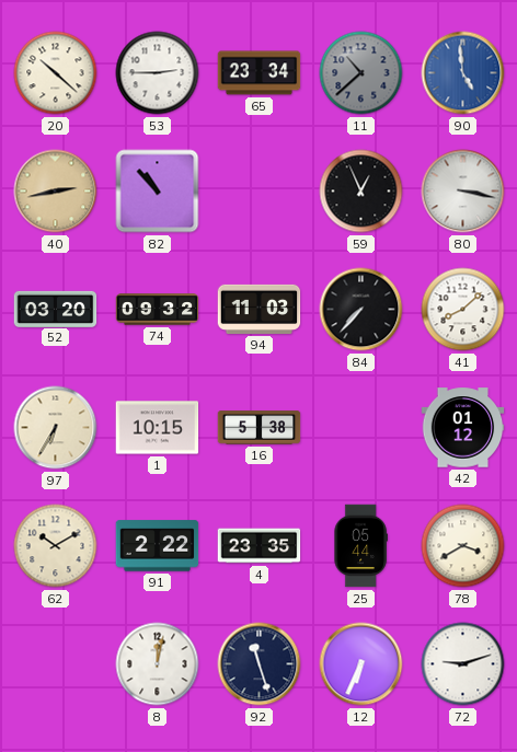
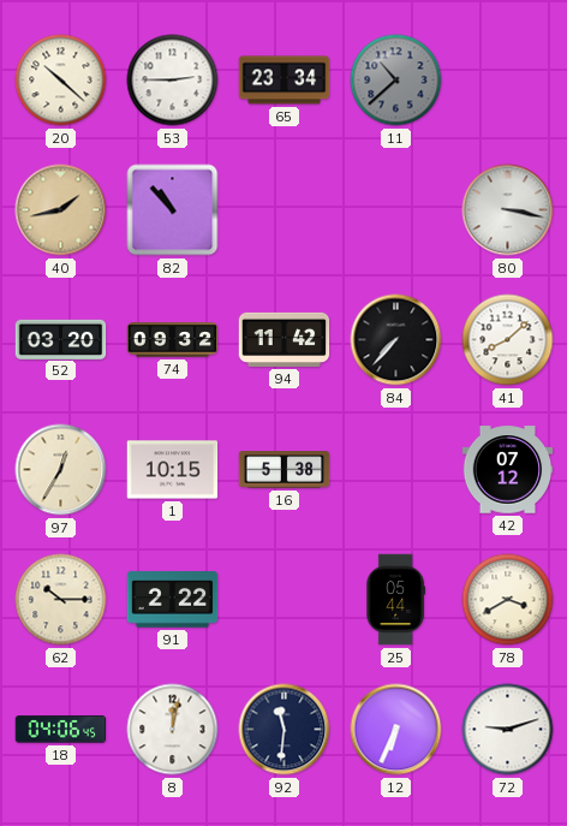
90: 4:59 -> none
40: 2:43 -> 1:43
59: 12:56 -> none
94: 11:03 -> 11:42
97: 6:35 -> 12:35
42: 01:12 -> 07:12
62: 10:10 -> 10:15
4: 23:35 -> none
18: none -> 04:06
92: 11:27 -> 11:31
